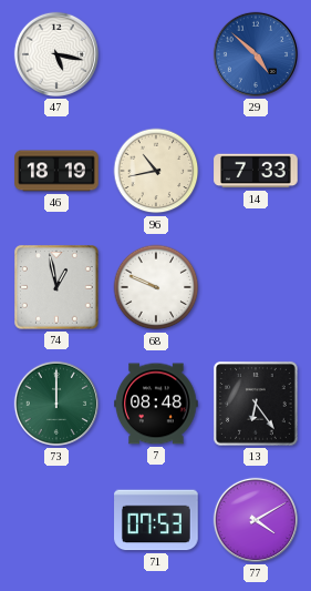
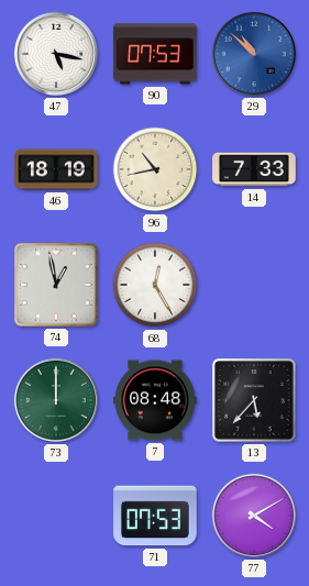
90: none -> 07:53
29: 4:52 -> 10:52
68: 9:49 -> 12:25
13: 6:24 -> 5:37
